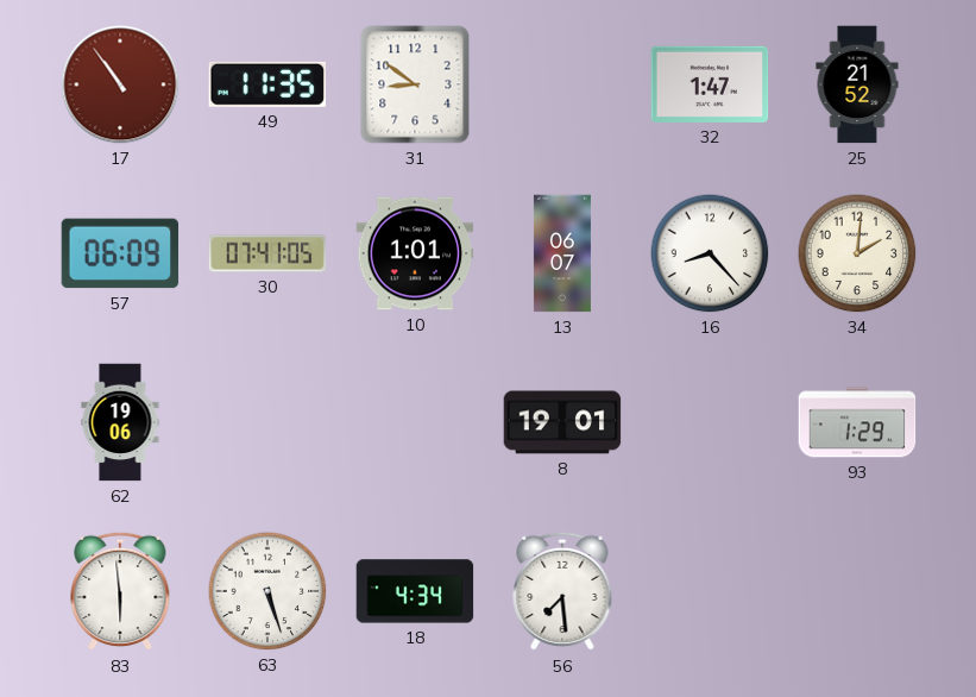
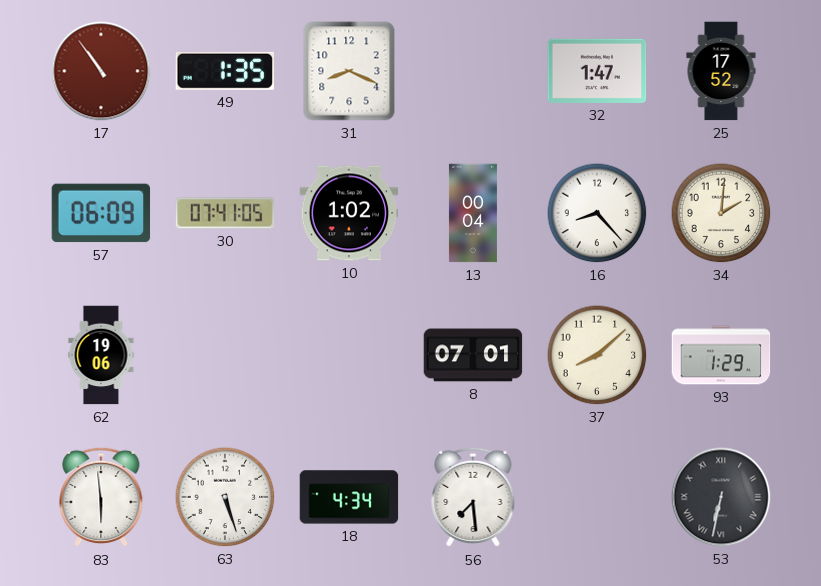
49: 11:35 -> 1:35
31: 8:51 -> 8:19
25: 21:52 -> 17:52
10: 1:01 -> 1:02
13: 06:07 -> 00:04
8: 19:01 -> 07:01
37: none -> 8:08
53: none -> 6:32
